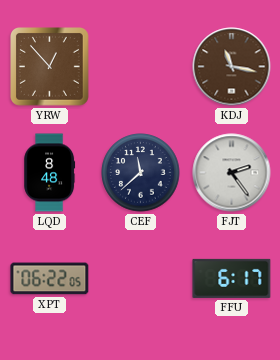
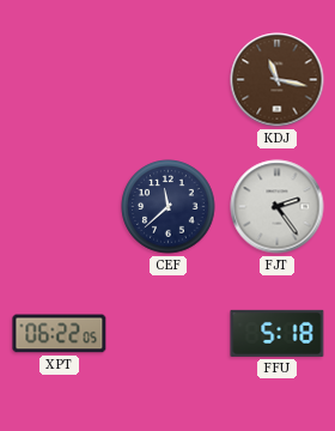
YRW: 12:53 -> none
LQD: 8:48 -> none
FFU: 6:17 -> 5:18
